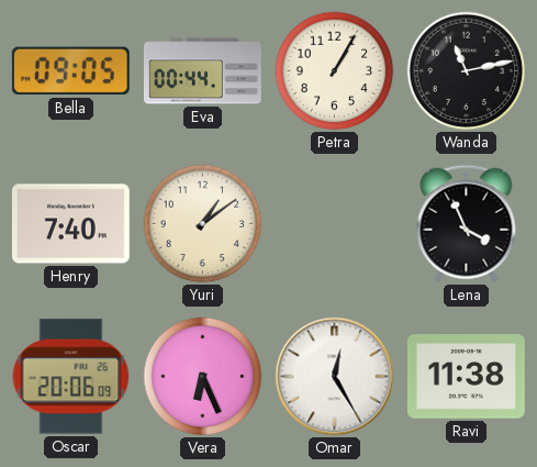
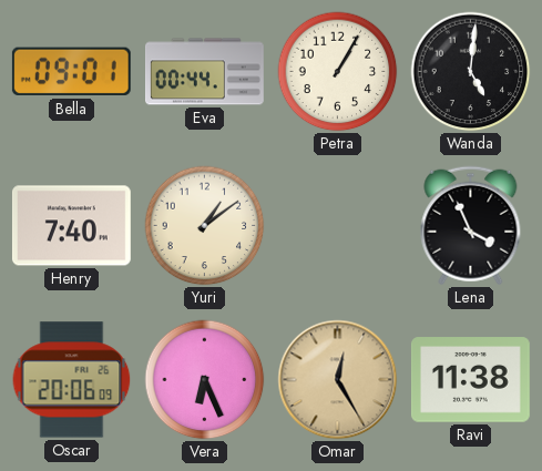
Bella: 09:05 -> 09:01
Wanda: 11:13 -> 5:01
Omar dial: white -> champagne
